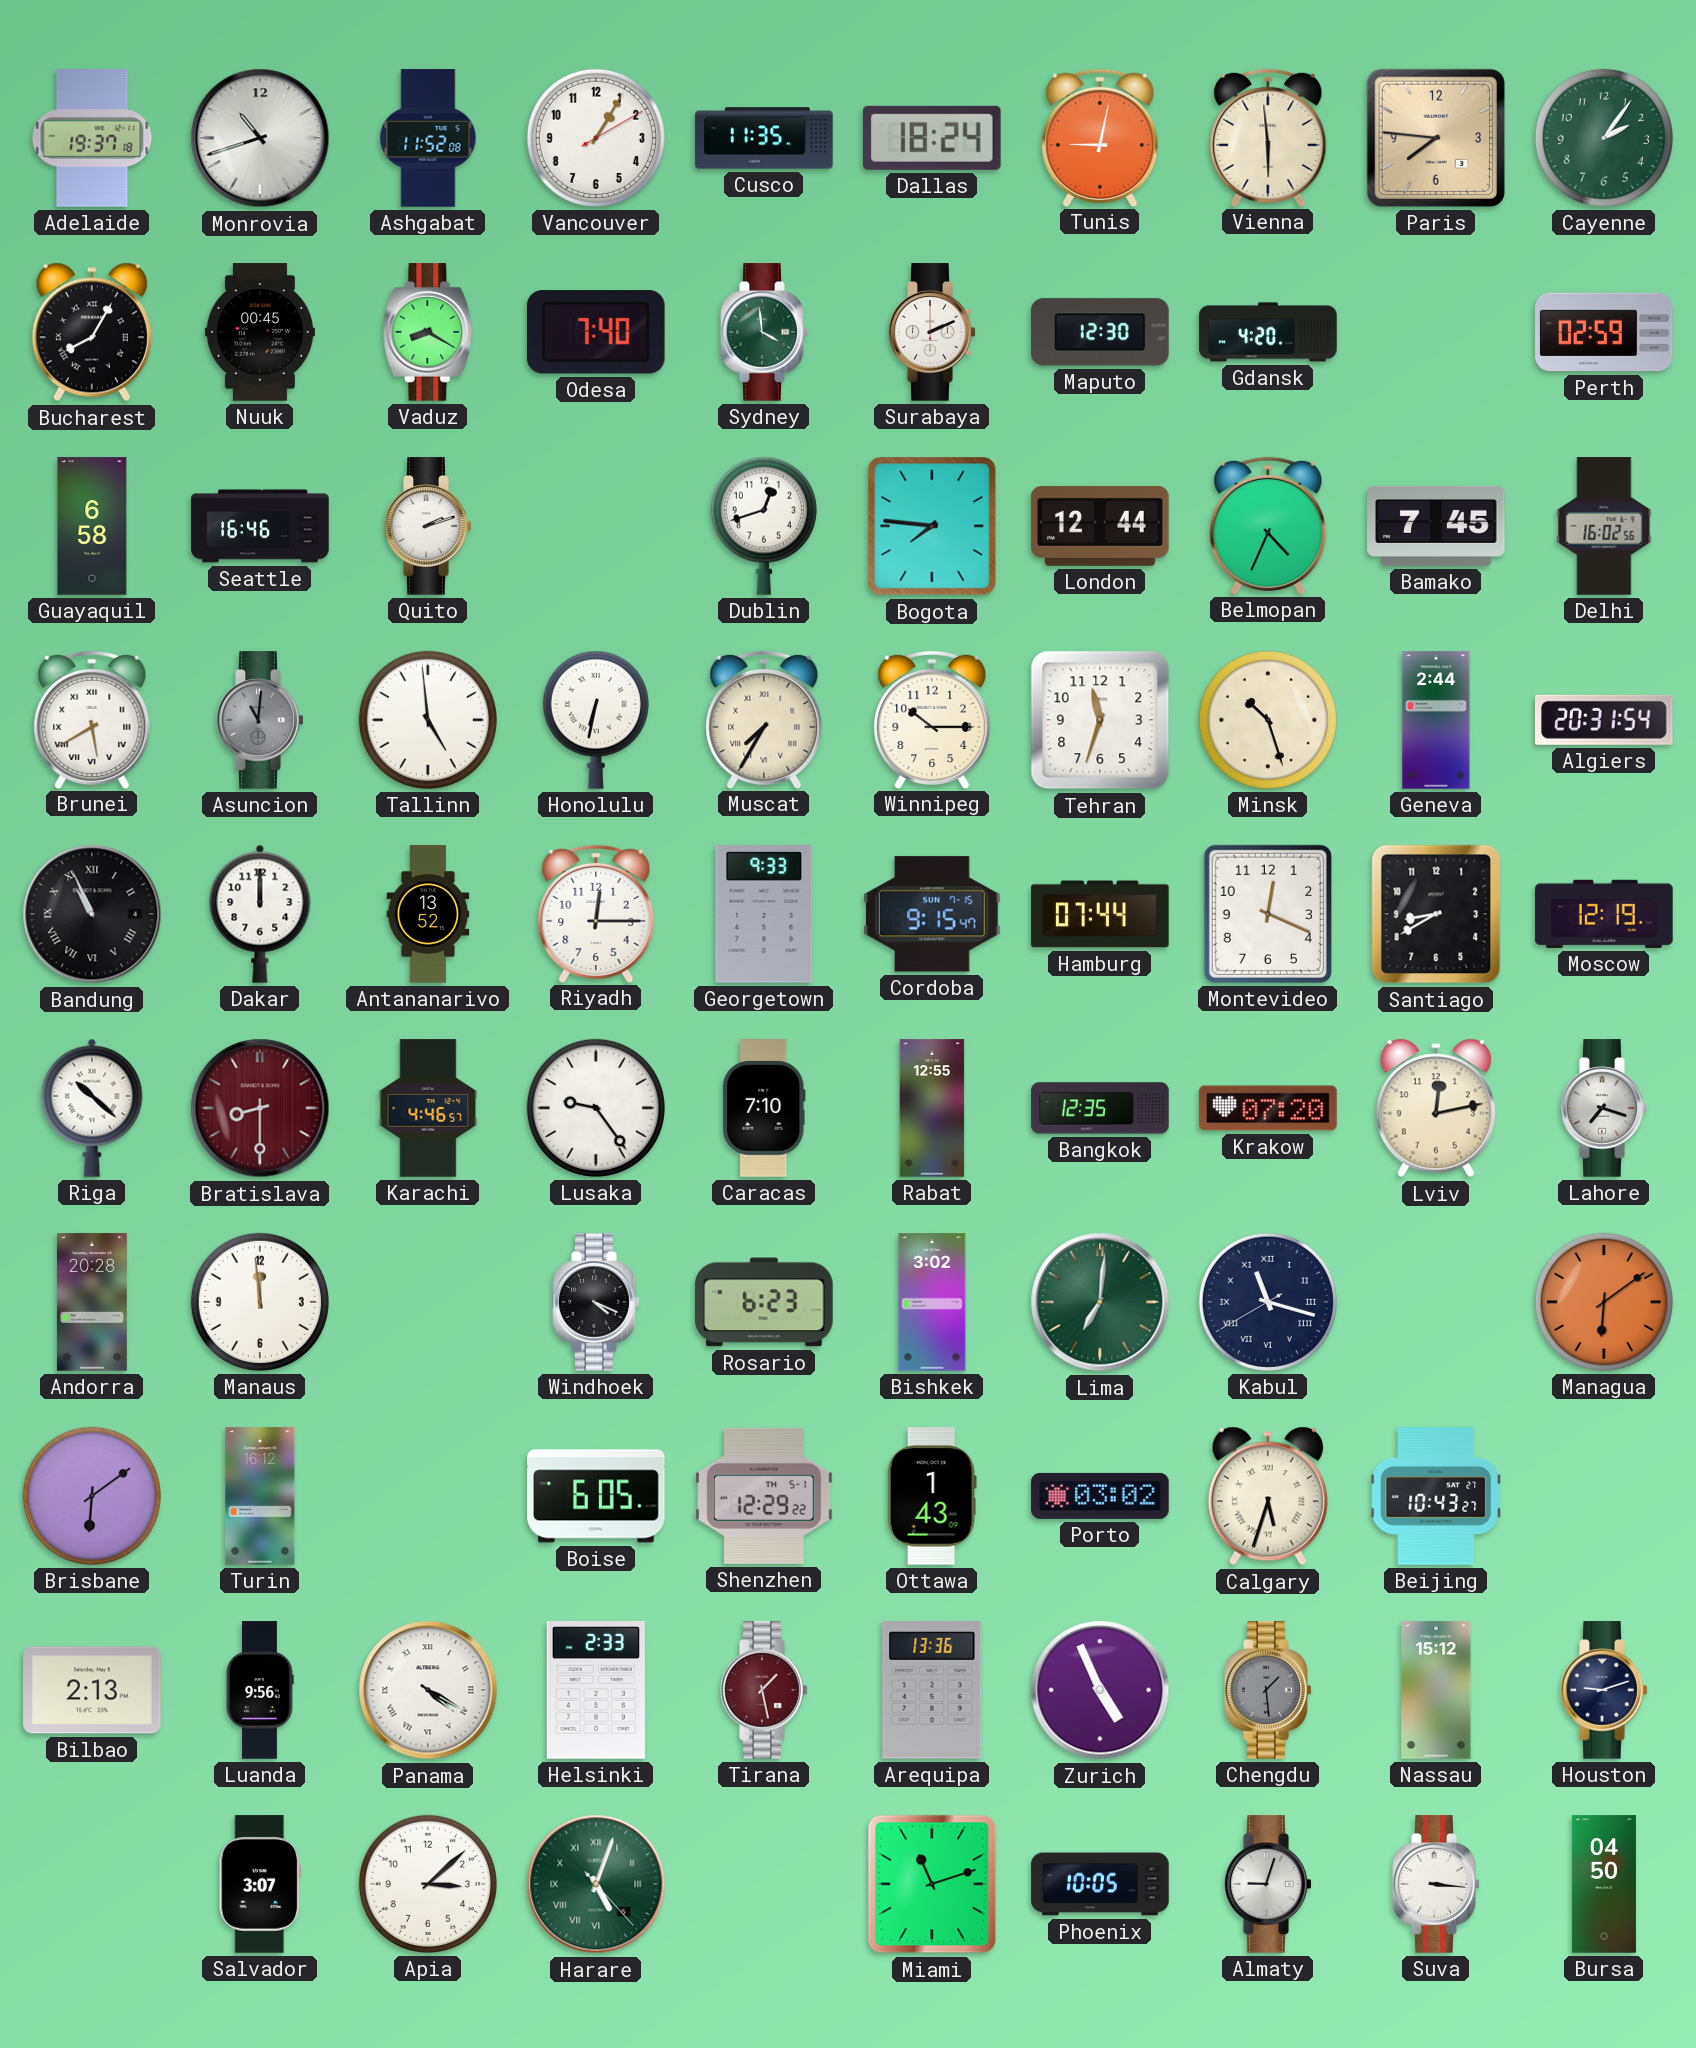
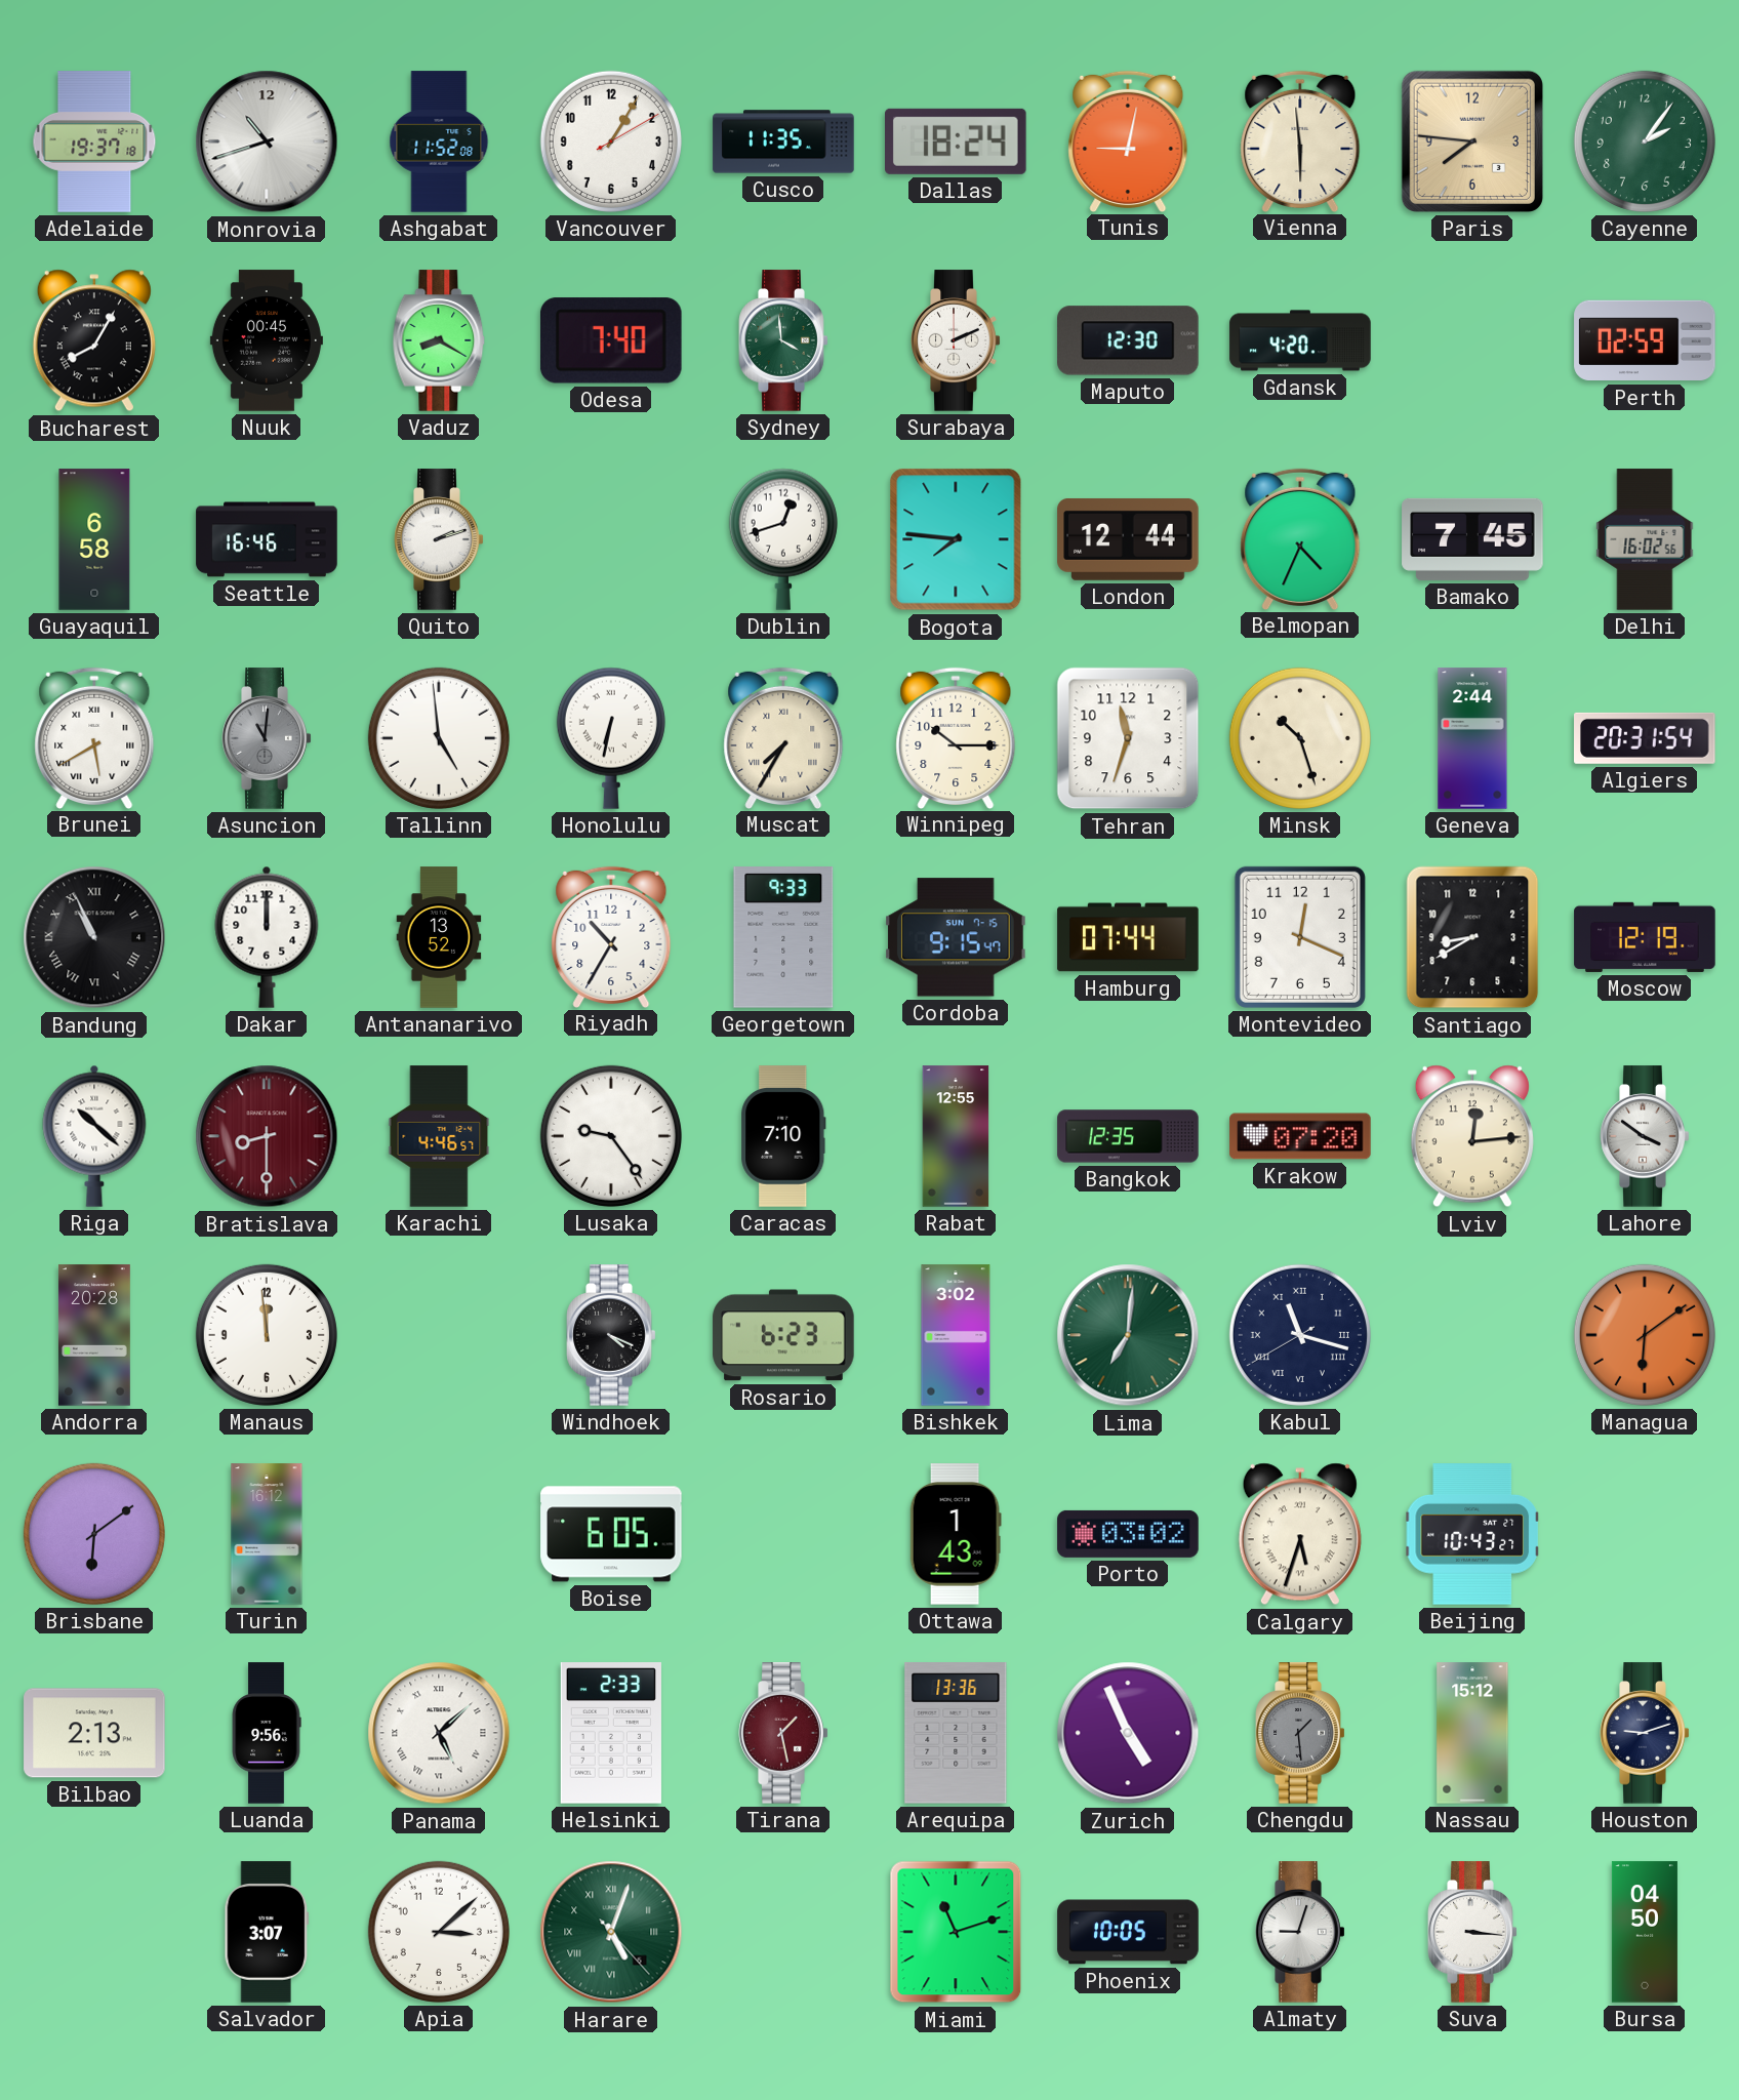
Riyadh: 12:15 -> 10:35
Lviv: 12:13 -> 12:14
Lahore: 7:18 -> 3:51
Shenzhen: 12:29 -> none
Panama: 4:20 -> 5:08
